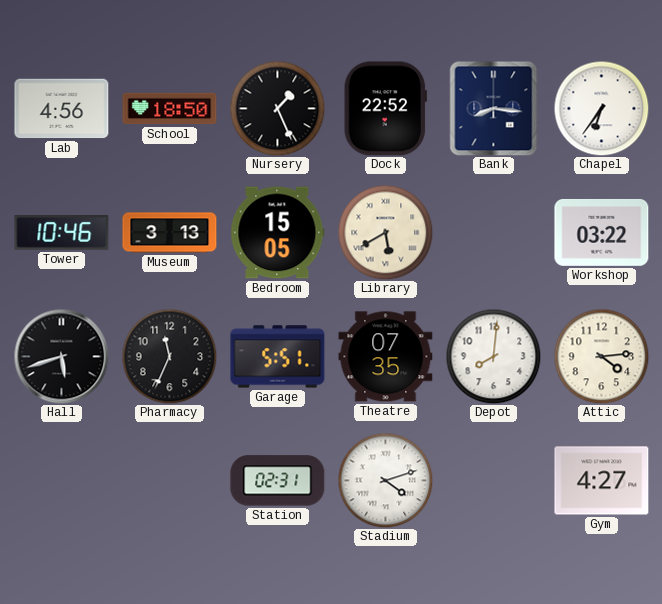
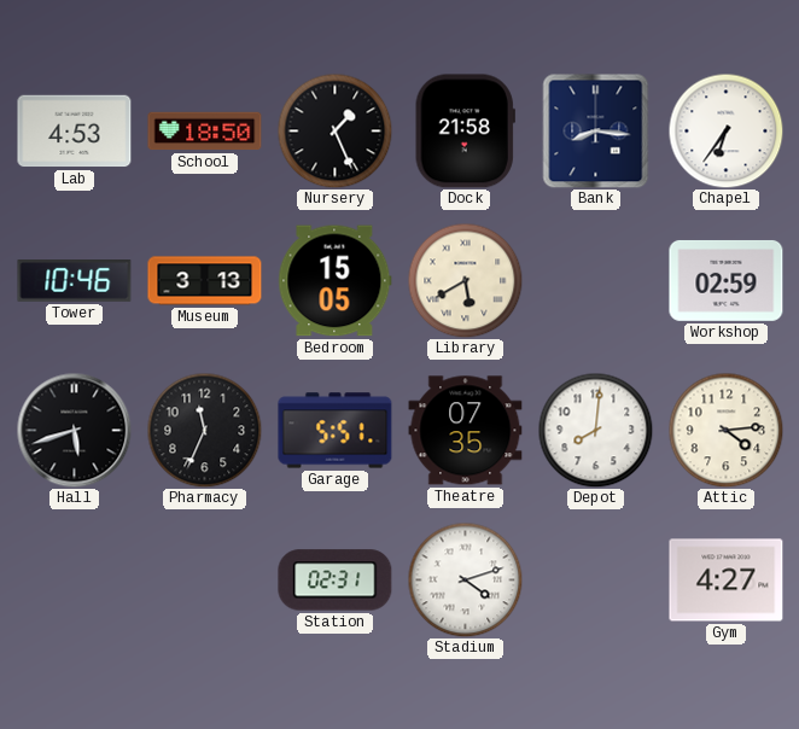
Lab: 4:56 -> 4:53
Dock: 22:52 -> 21:58
Workshop: 03:22 -> 02:59
